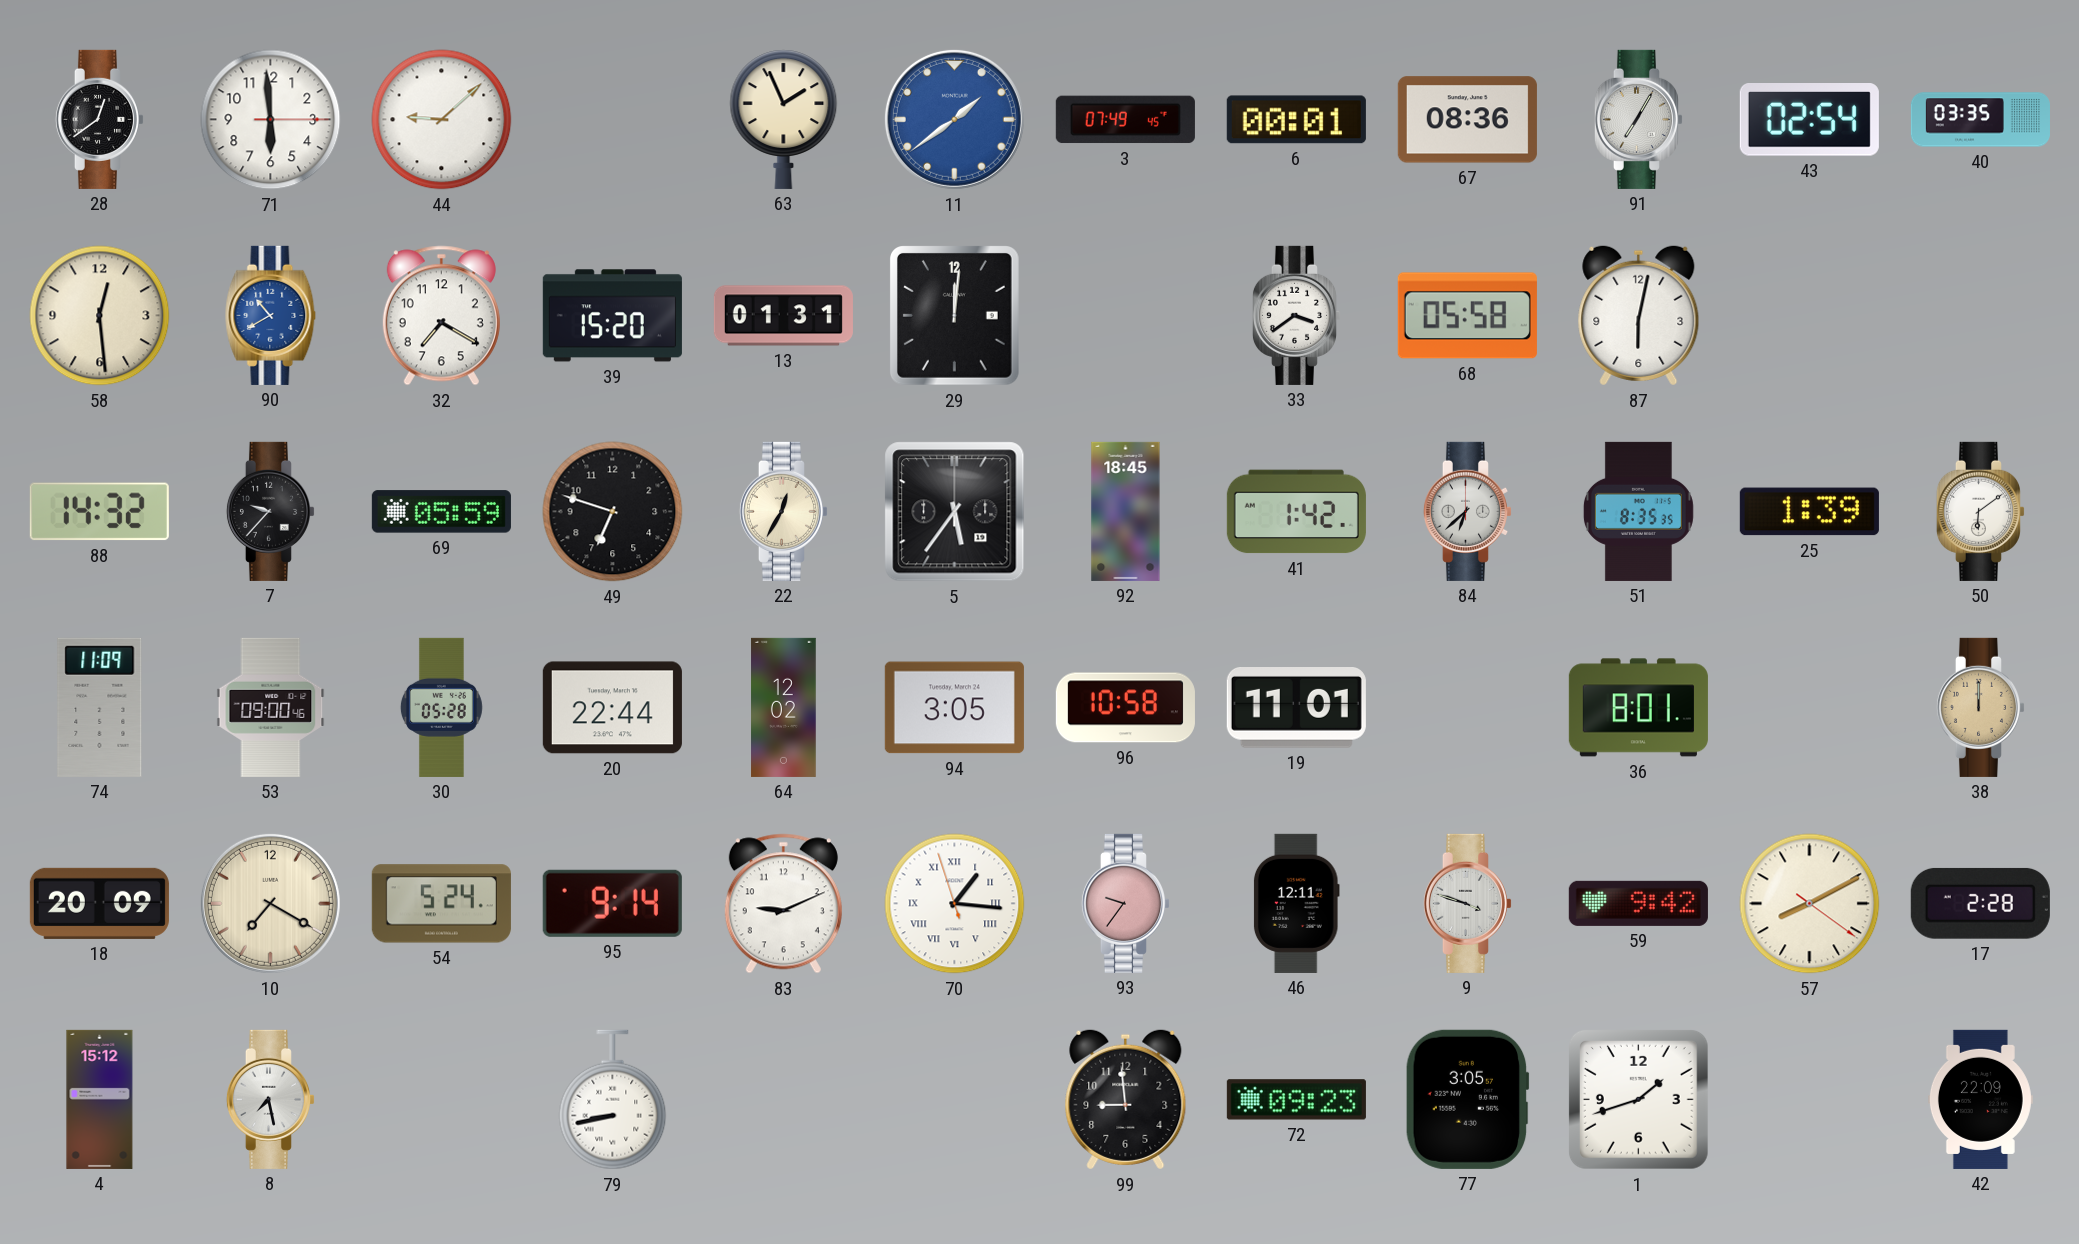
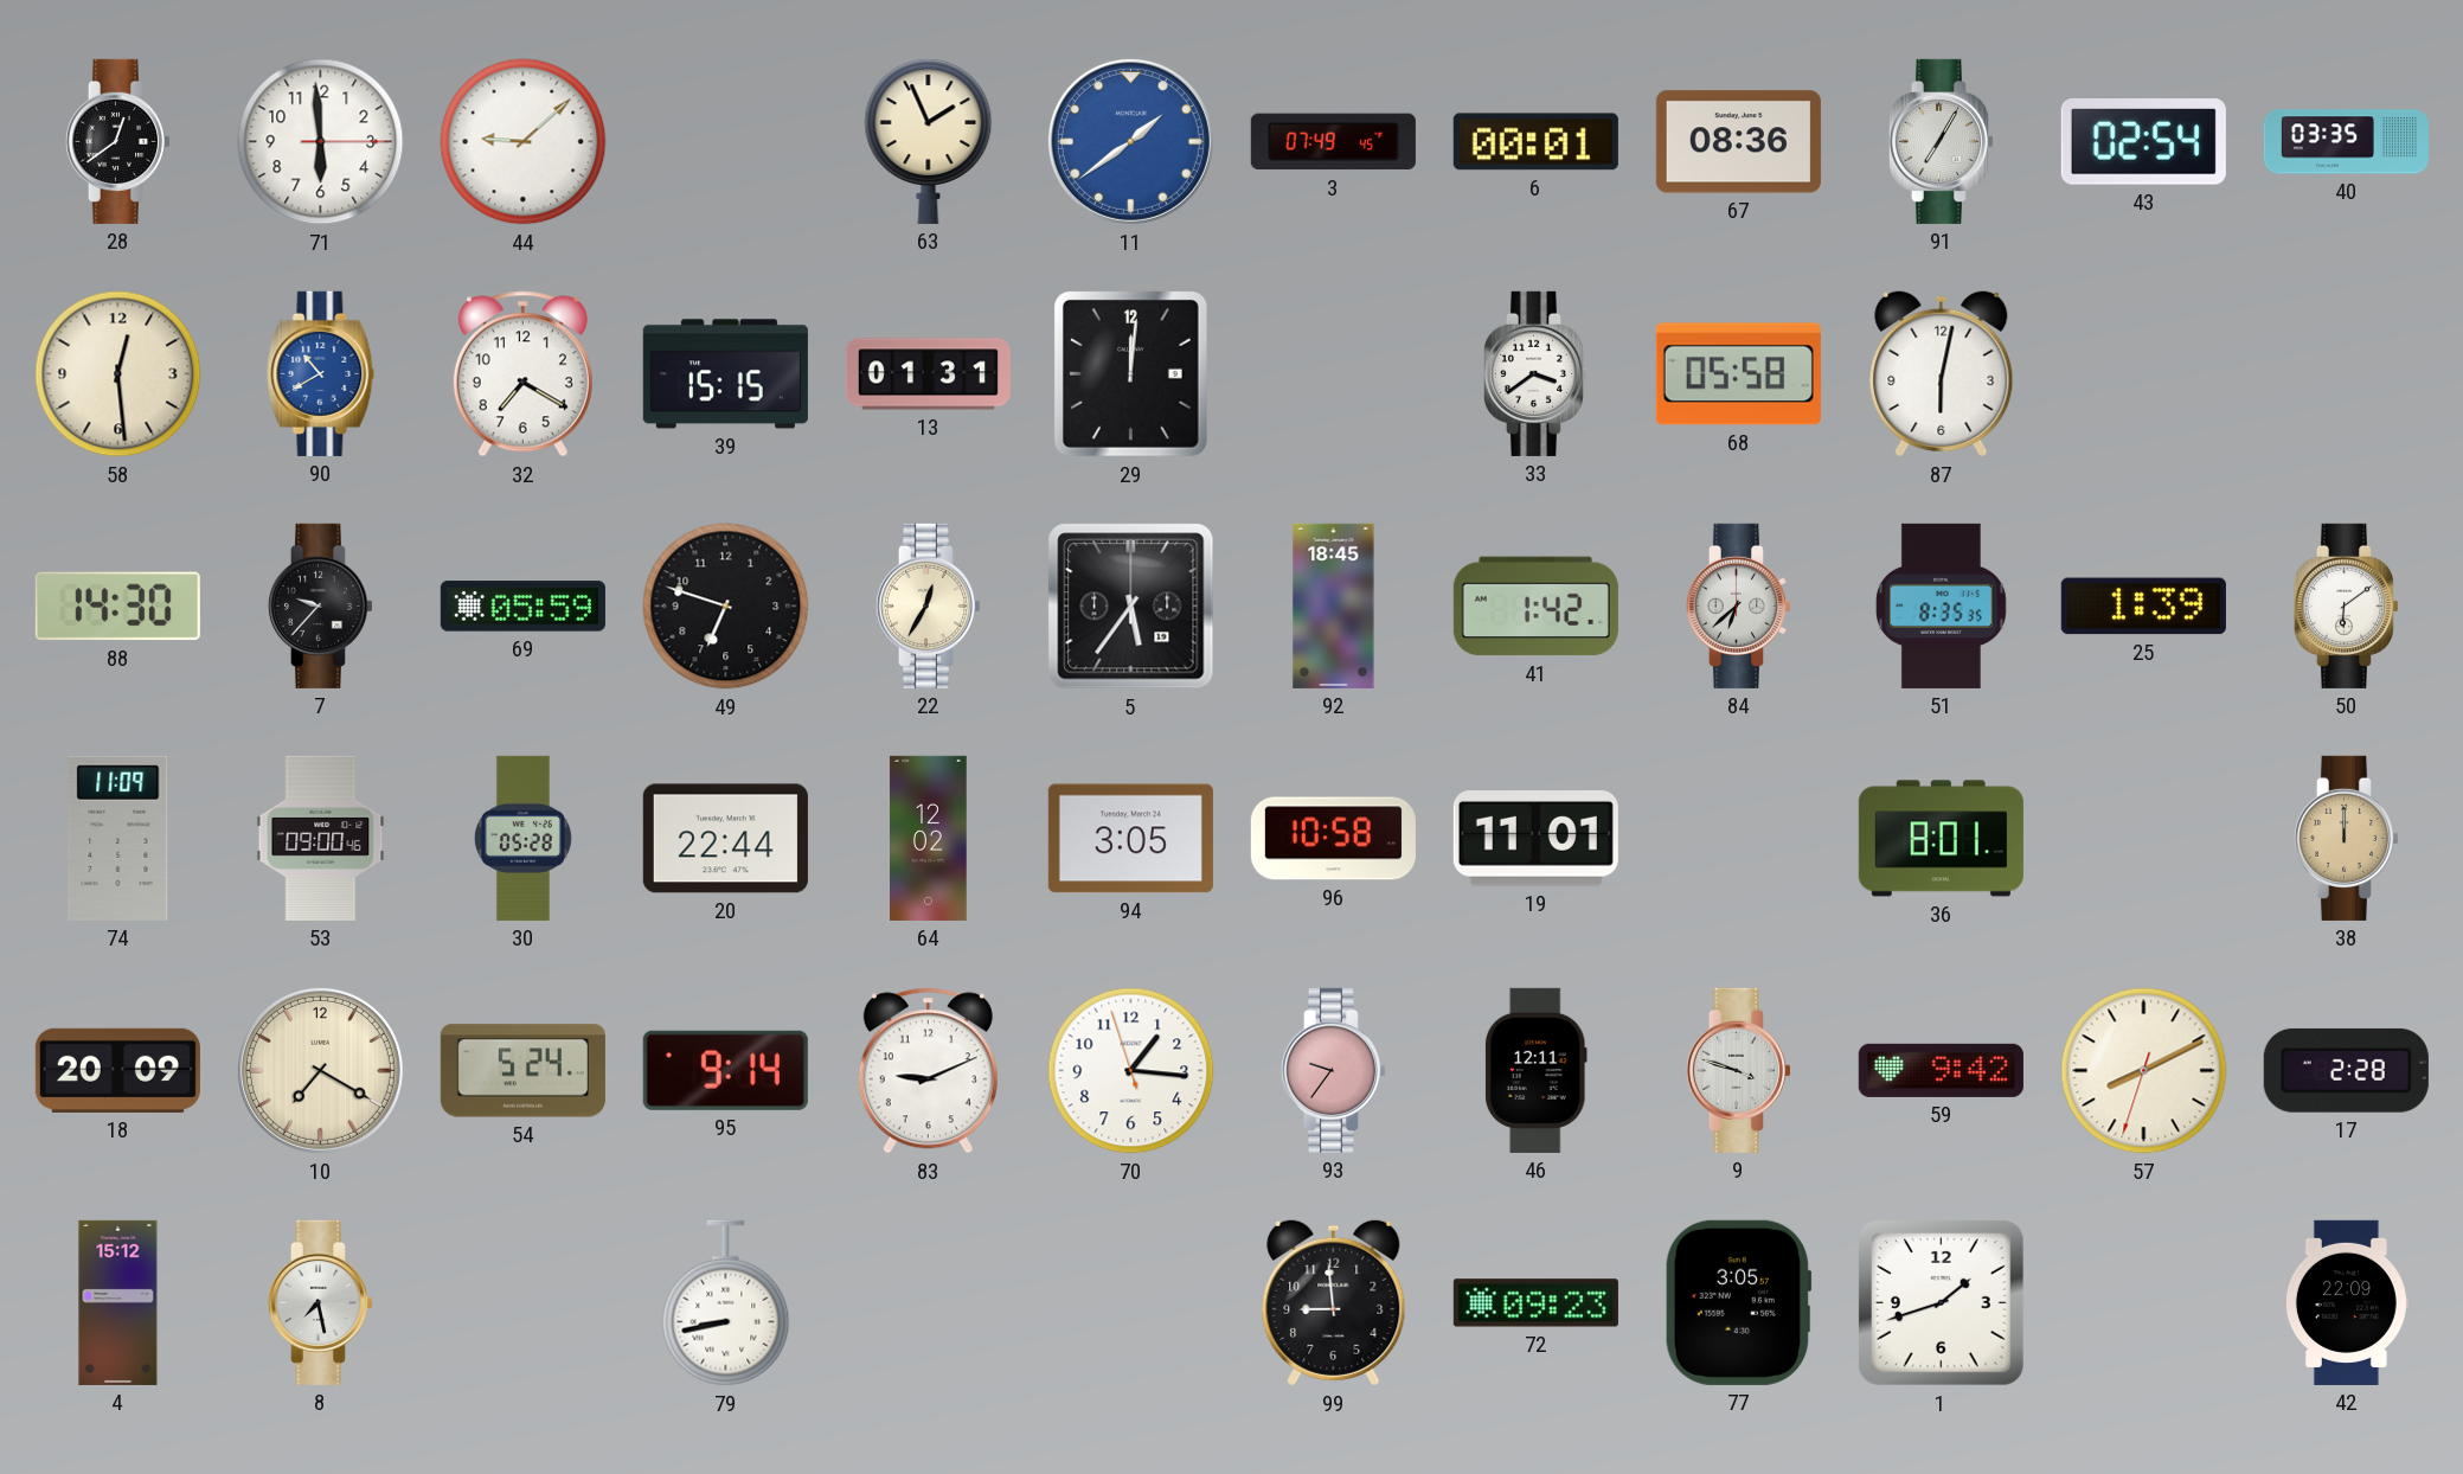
39: 15:20 -> 15:15
88: 14:32 -> 14:30
70 numerals: Roman -> Arabic
57: 8:10:21 -> 8:10:33
